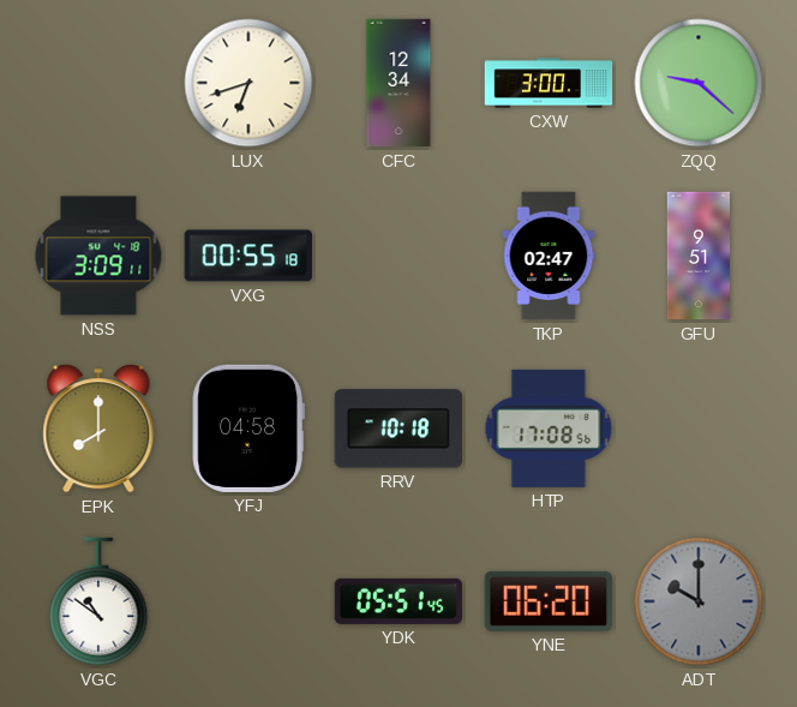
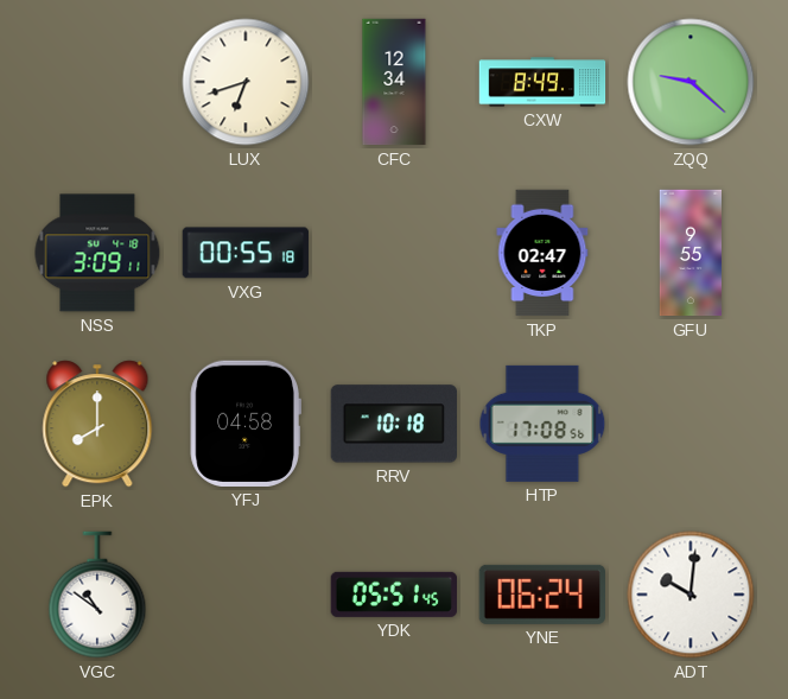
CXW: 3:00 -> 8:49
GFU: 9:51 -> 9:55
YNE: 06:20 -> 06:24
ADT: 10:00 -> 10:01
ADT dial: grey -> white
